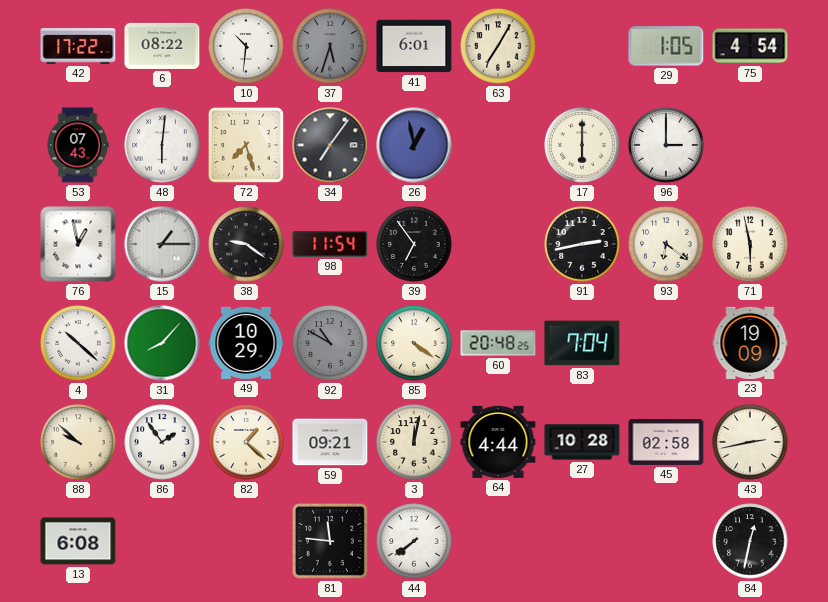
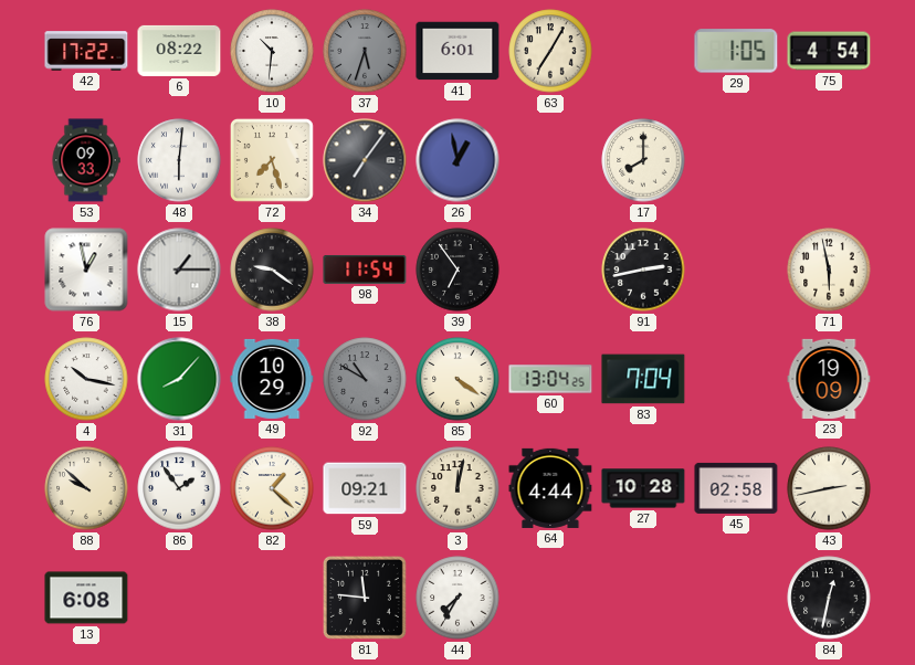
53: 07:43 -> 09:33
17: 6:00 -> 8:00
96: 3:00 -> none
93: 6:21 -> none
4: 10:22 -> 10:17
60: 20:48 -> 13:04
44: 7:39 -> 7:35
